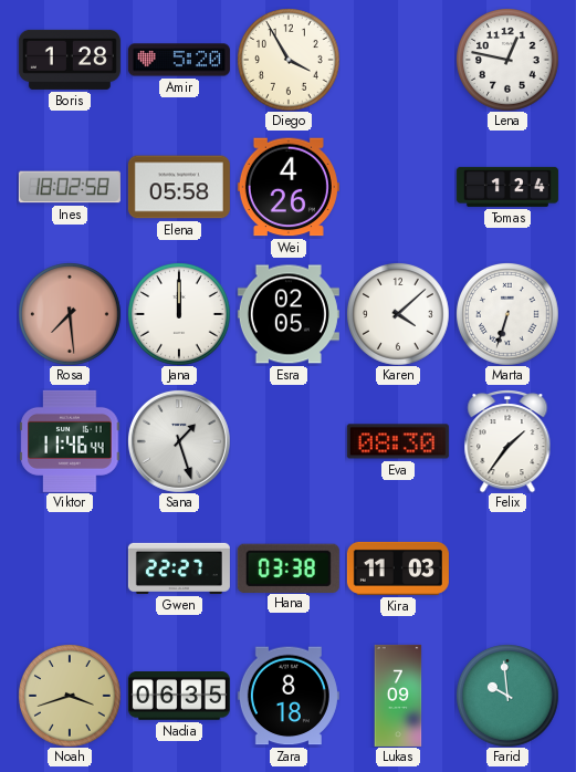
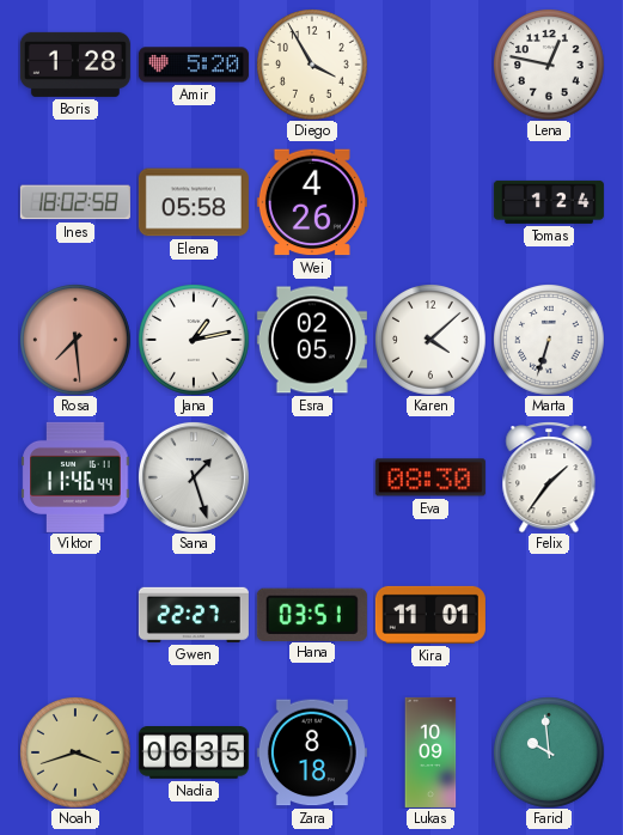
Jana: 12:00 -> 1:13
Hana: 03:38 -> 03:51
Kira: 11:03 -> 11:01
Lukas: 7:09 -> 10:09
